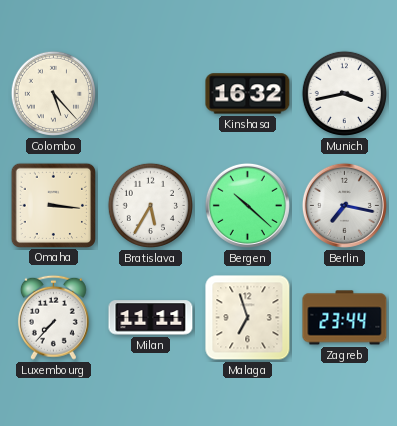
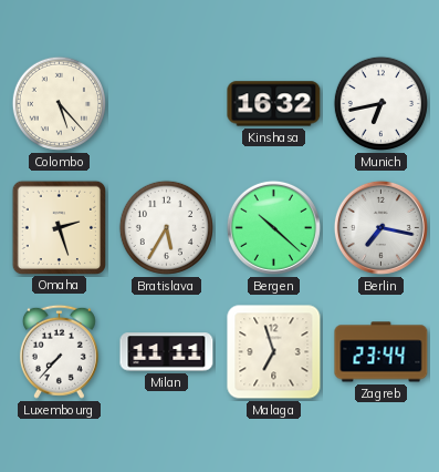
Munich: 3:43 -> 6:43
Omaha: 3:16 -> 2:27
